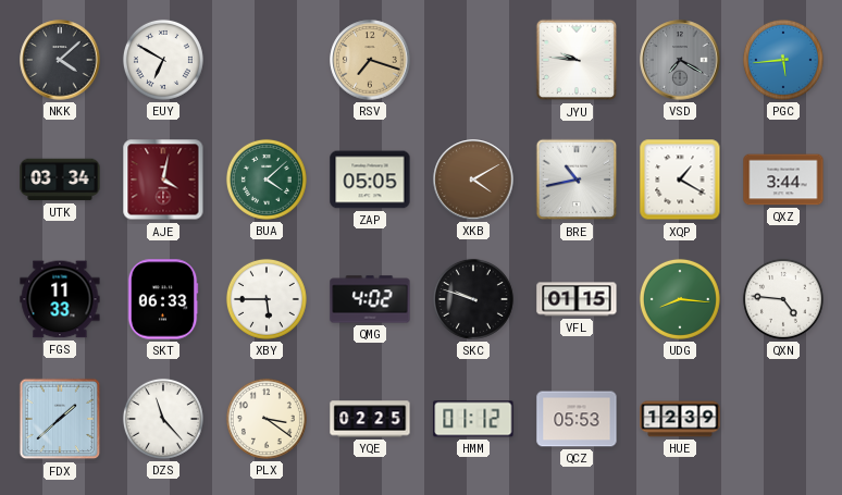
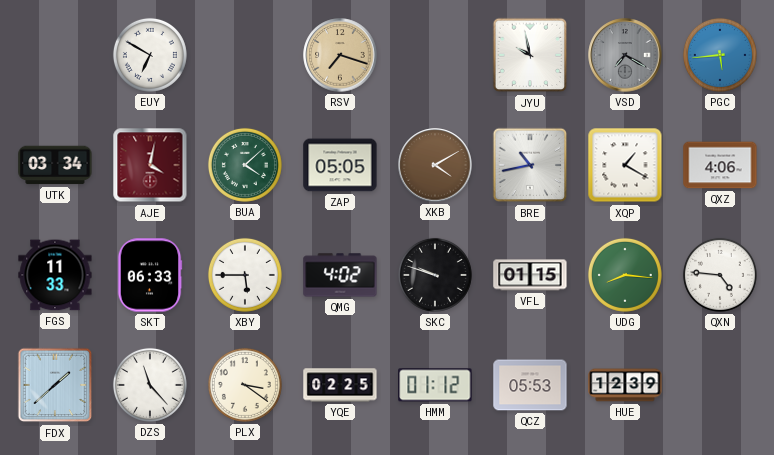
NKK: 4:08 -> none
JYU: 9:46 -> 9:58
QXZ: 3:44 -> 4:06
